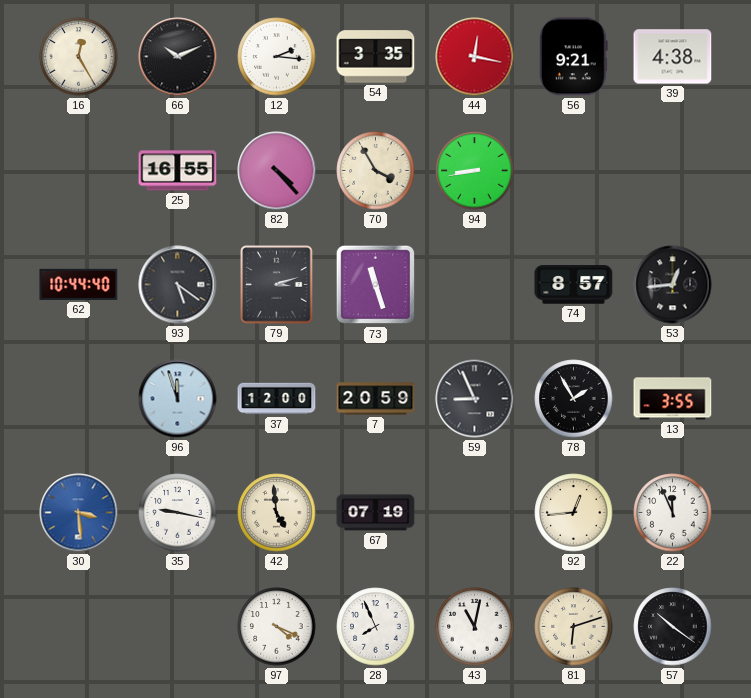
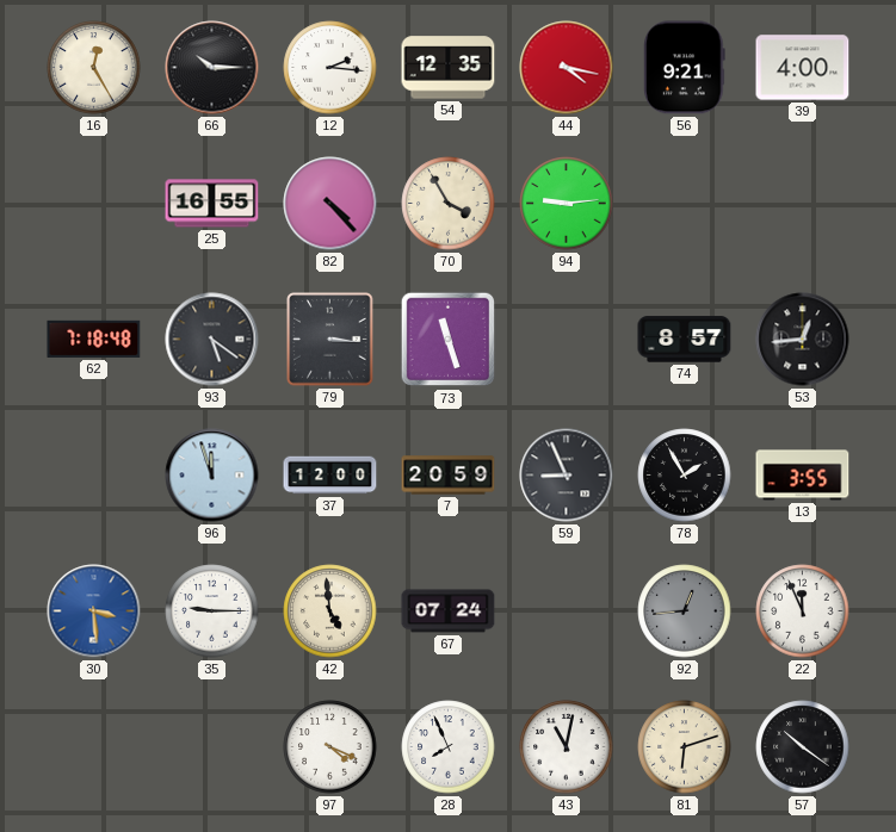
66: 10:11 -> 10:15
54: 3:35 -> 12:35
44: 12:17 -> 4:17
39: 4:38 -> 4:00
94: 8:43 -> 9:14
62: 10:44 -> 7:18
79: 3:12 -> 3:16
35: 9:17 -> 9:15
67: 07:19 -> 07:24
92 dial: cream -> grey
